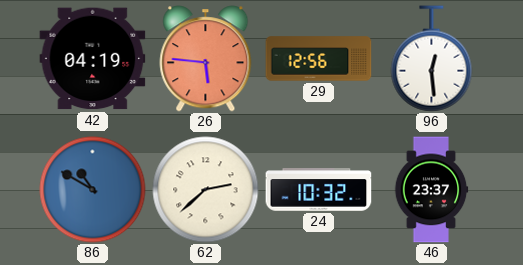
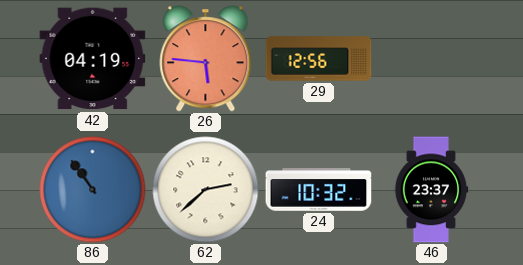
96: 12:29 -> none
86: 10:50 -> 10:54
